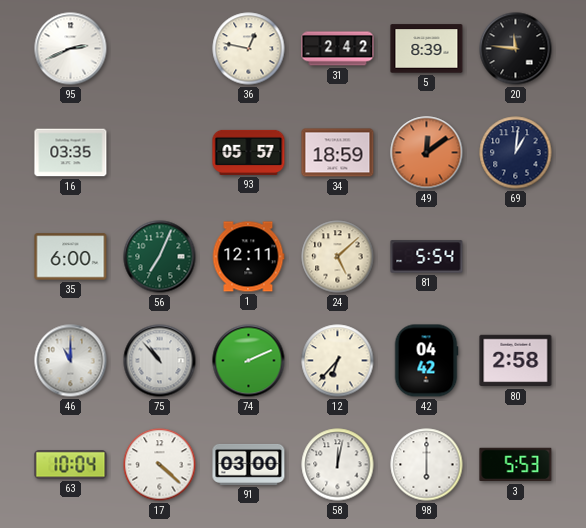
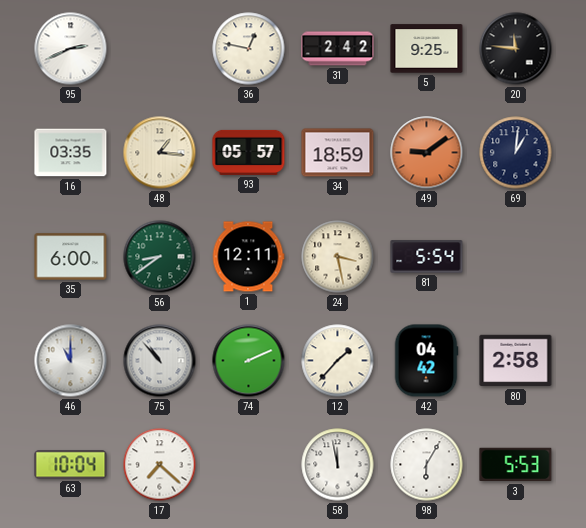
5: 8:39 -> 9:25
48: none -> 1:16
49: 12:09 -> 9:09
56: 7:04 -> 8:39
24: 5:08 -> 3:28
12: 6:37 -> 1:37
17: 4:22 -> 7:22
91: 03:00 -> none
58: 12:02 -> 11:58
98: 6:00 -> 6:05
